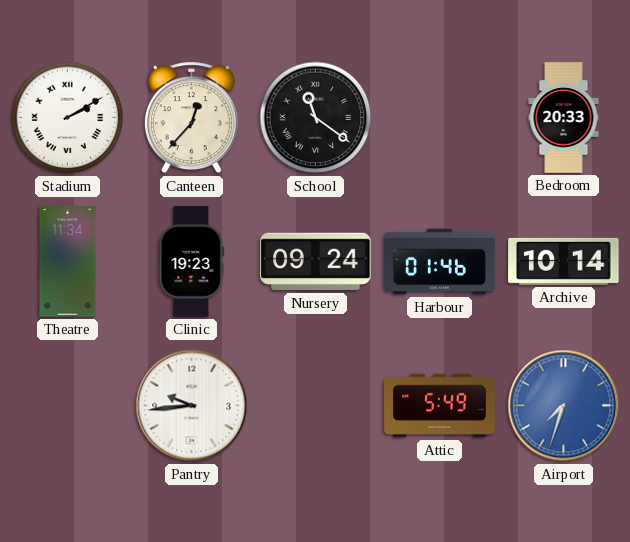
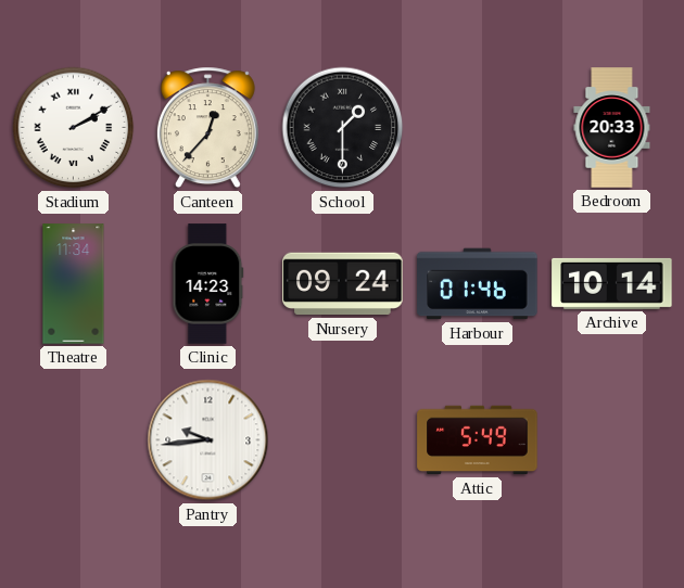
School: 11:21 -> 1:30
Clinic: 19:23 -> 14:23
Airport: 7:33 -> none
